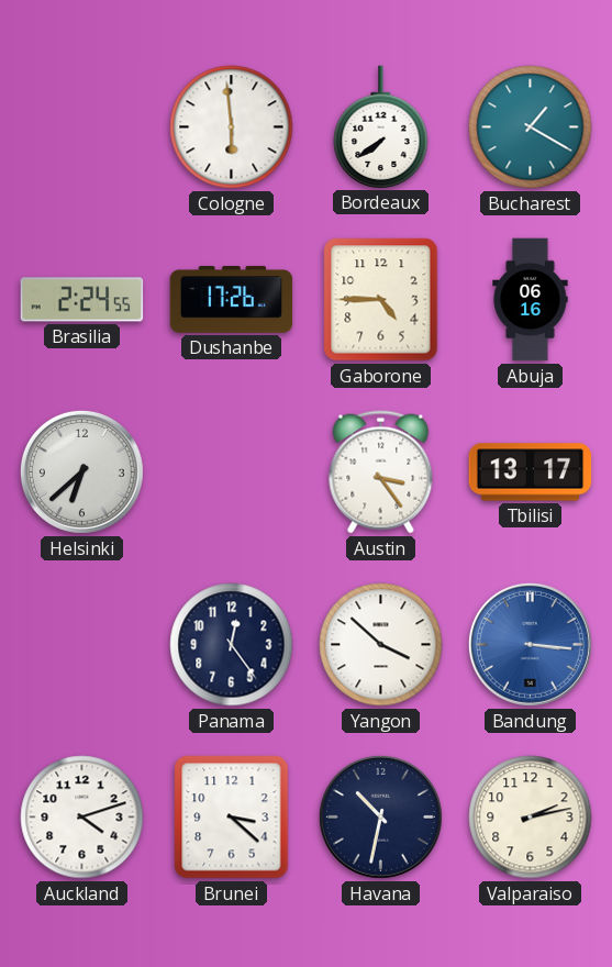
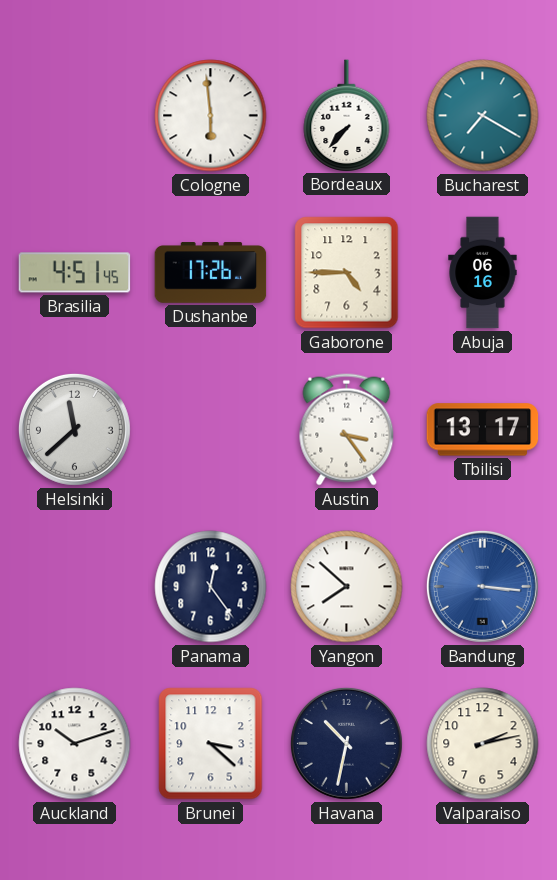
Bordeaux: 7:39 -> 7:37
Bucharest: 1:20 -> 7:20
Brasilia: 2:24 -> 4:51
Helsinki: 6:38 -> 11:38
Yangon: 3:52 -> 7:52
Auckland: 4:12 -> 10:12
